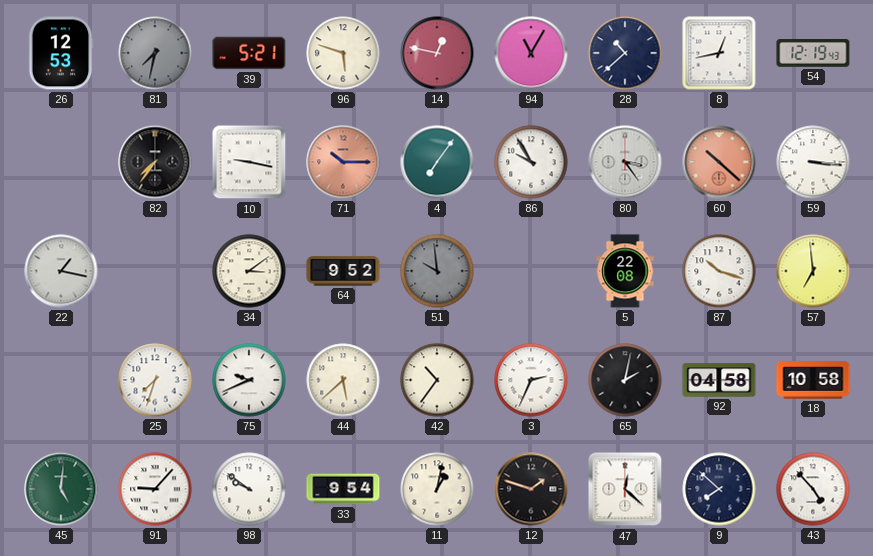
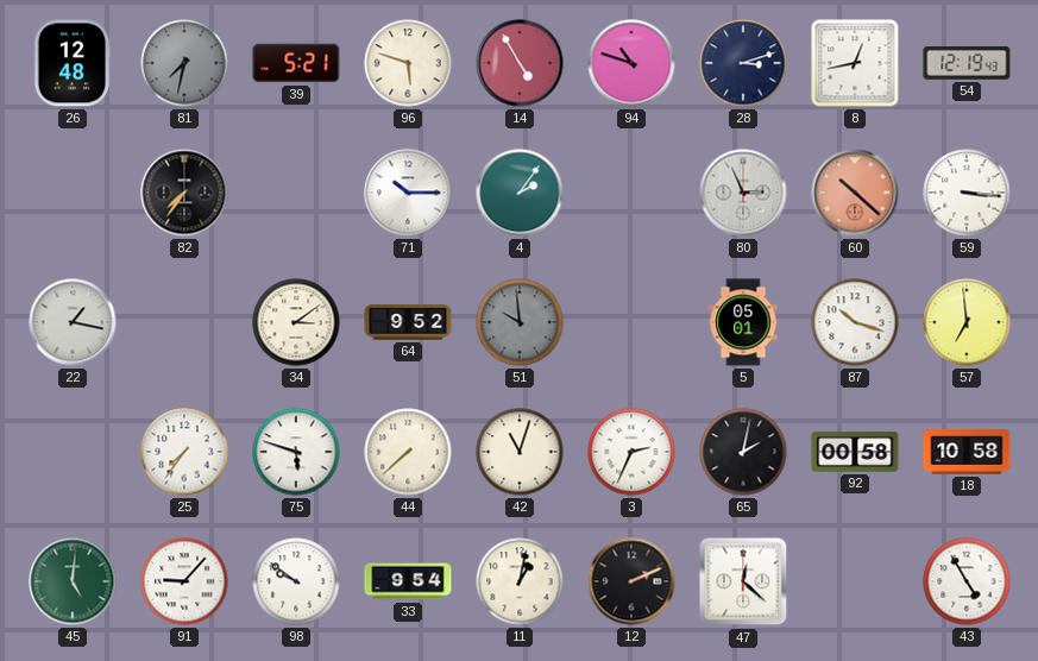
26: 12:53 -> 12:48
14: 12:47 -> 4:55
94: 11:05 -> 10:48
28: 10:38 -> 3:12
10: 9:17 -> none
71 dial: salmon -> white
4: 7:06 -> 2:06
86: 9:55 -> none
80: 3:24 -> 2:56
5: 22:08 -> 05:01
25: 7:33 -> 7:36
75: 9:41 -> 5:48
44: 5:38 -> 7:38
42: 10:36 -> 11:03
92: 04:58 -> 00:58
12: 1:48 -> 2:11
9: 7:52 -> none
43: 4:53 -> 4:55
